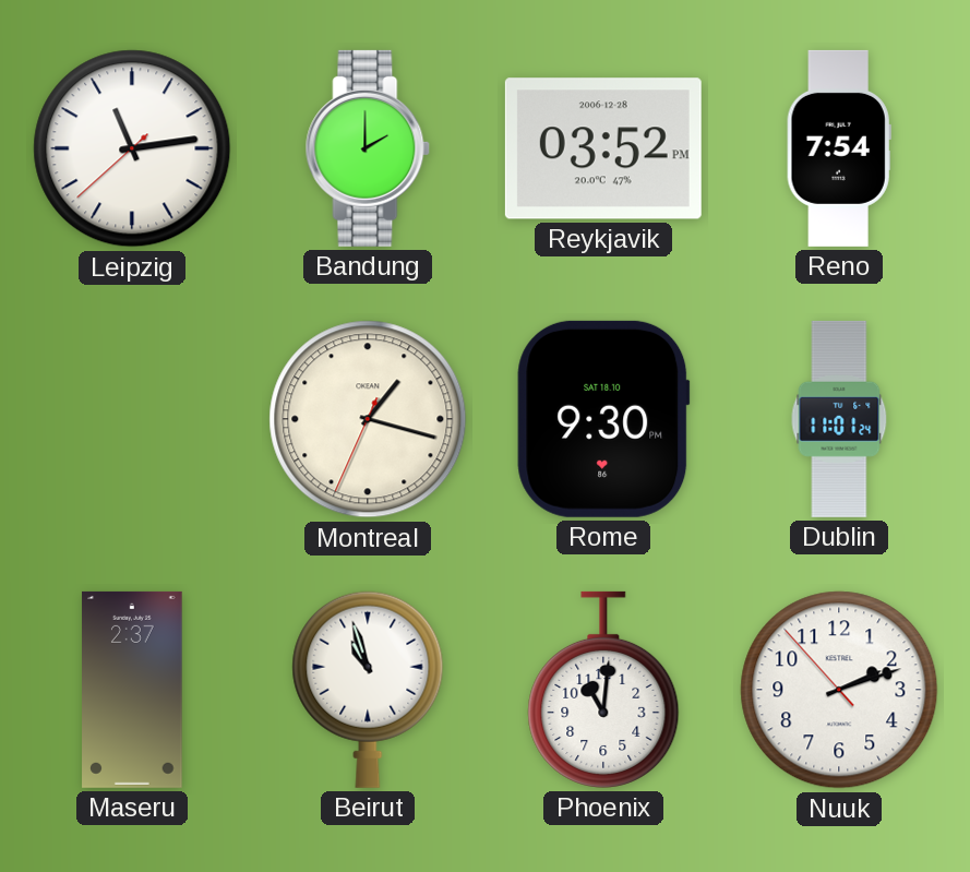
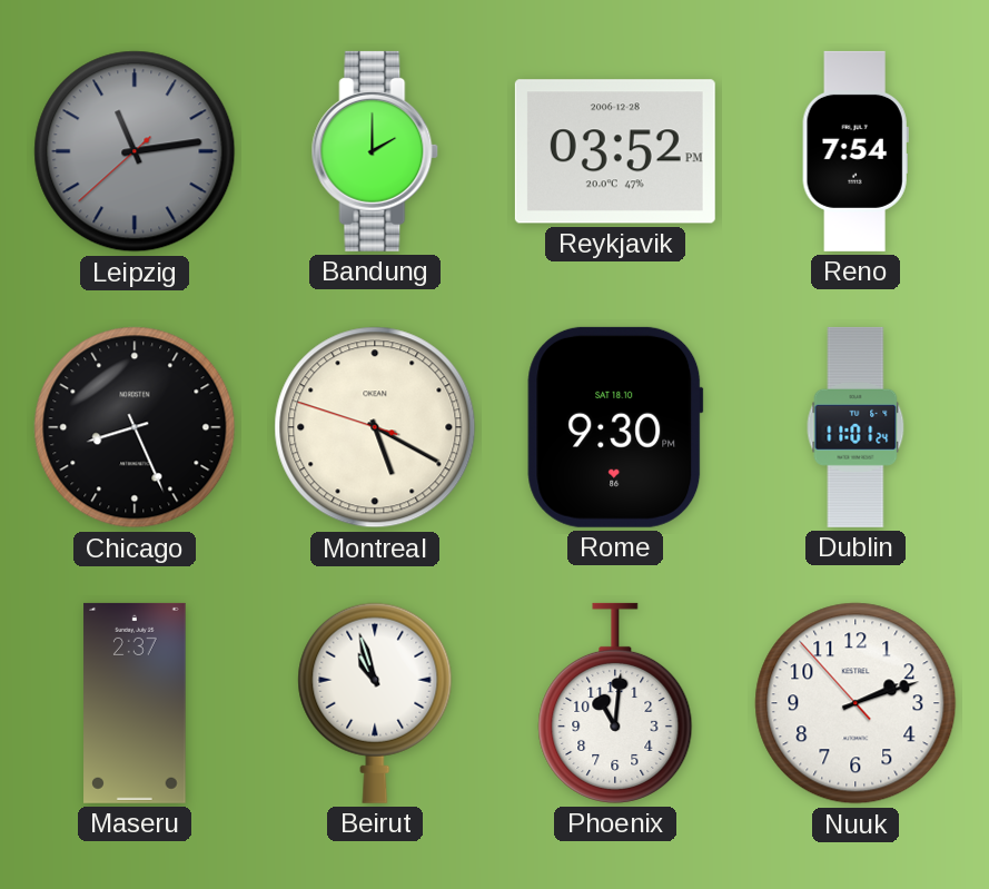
Leipzig dial: white -> grey
Chicago: none -> 8:26
Montreal: 1:17 -> 5:19
